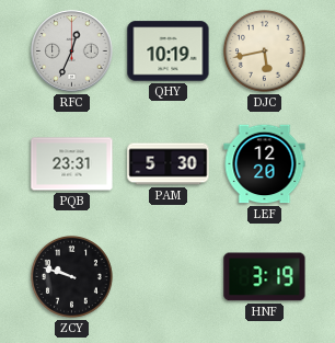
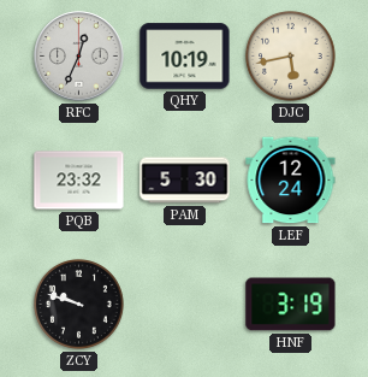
PQB: 23:31 -> 23:32
LEF: 12:20 -> 12:24
